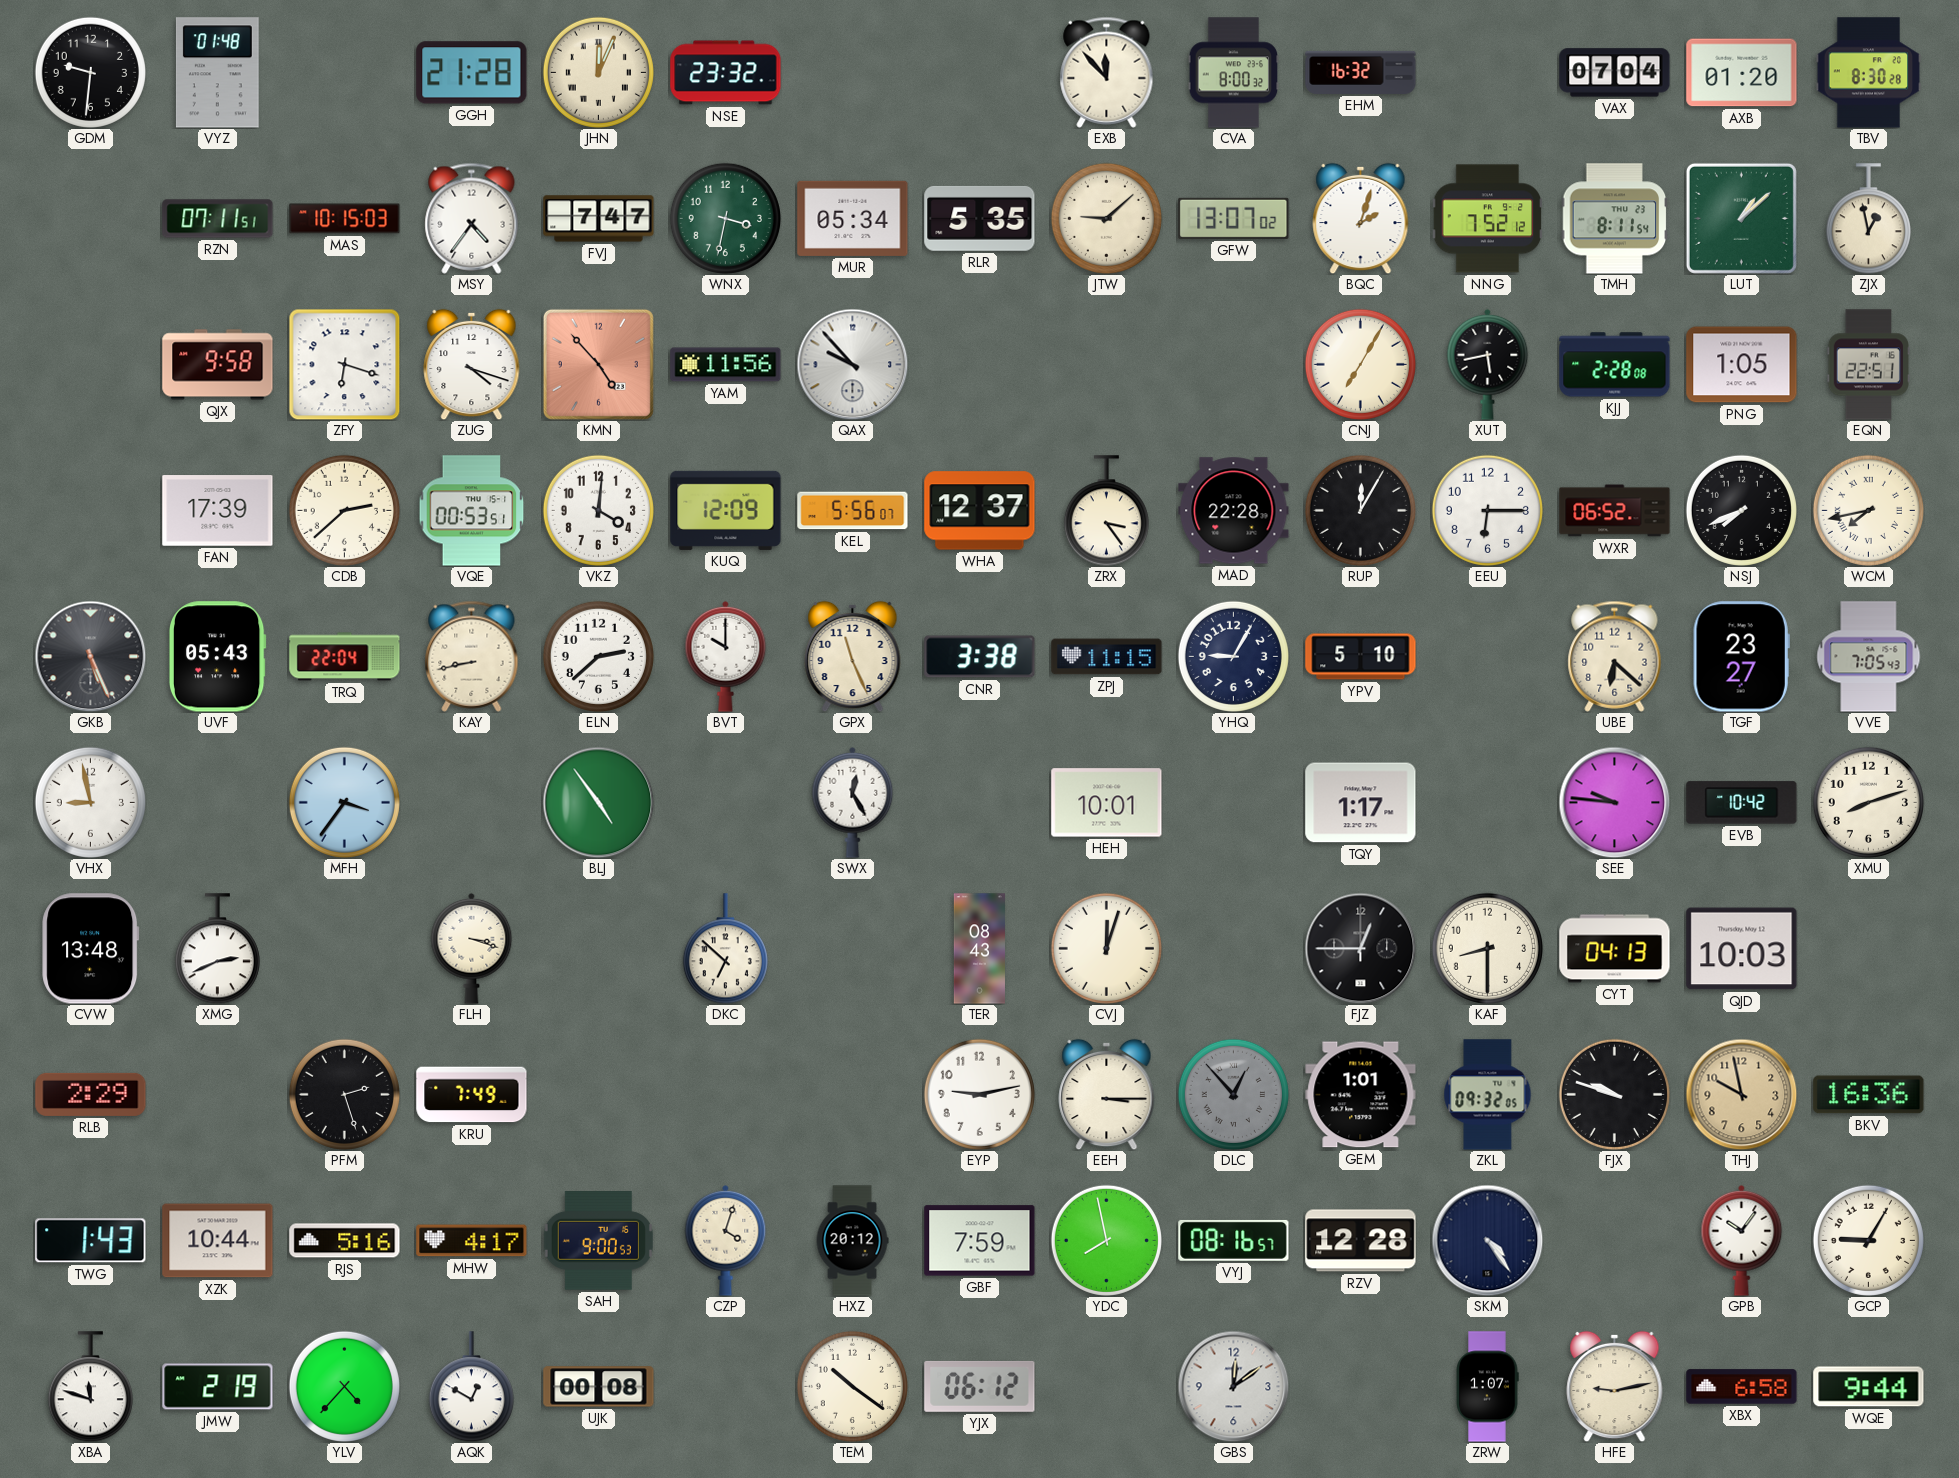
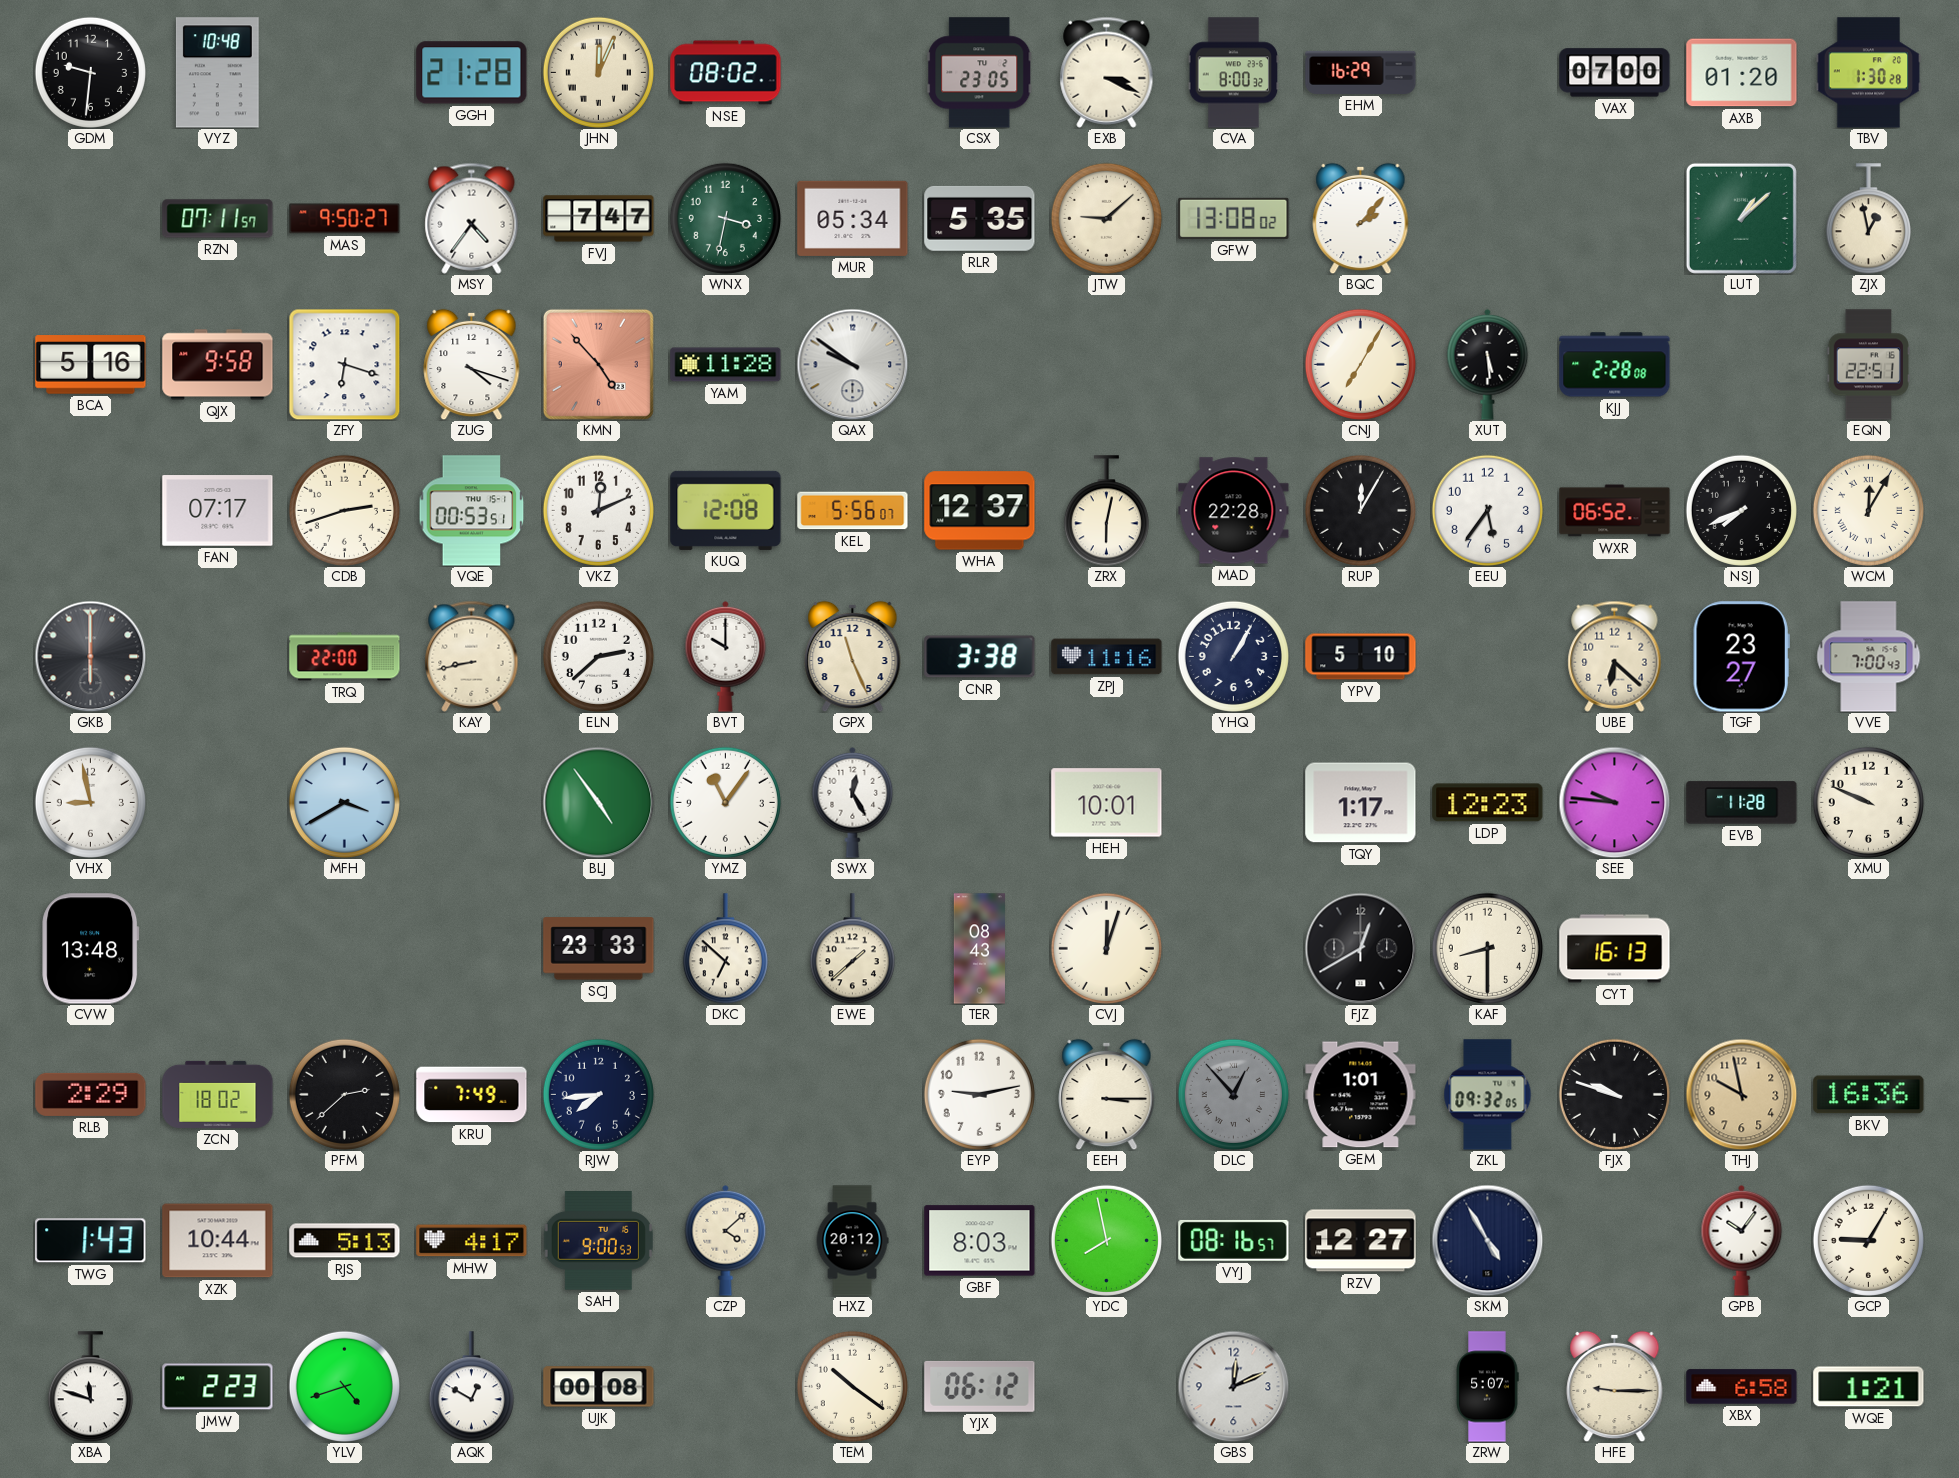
VYZ: 01:48 -> 10:48
NSE: 23:32 -> 08:02
CSX: none -> 23:05
EXB: 11:53 -> 3:19
EHM: 16:32 -> 16:29
VAX: 07:04 -> 07:00
TBV: 8:30 -> 1:30
RZN: 07:11:51 -> 07:11:57
MAS: 10:15 -> 9:50
GFW: 13:07 -> 13:08
BQC: 2:03 -> 2:07
NNG: 7:52 -> none
TMH: 8:11 -> none
BCA: none -> 5:16
YAM: 11:56 -> 11:28
QAX: 9:53 -> 9:51
XUT: 5:43 -> 5:29
PNG: 1:05 -> none
FAN: 17:39 -> 07:17
CDB: 2:38 -> 2:42
VKZ: 4:01 -> 12:11
KUQ: 12:09 -> 12:08
ZRX: 3:24 -> 6:02
EEU: 6:15 -> 5:36
WCM: 7:43 -> 12:05
GKB: 5:26 -> 6:00
UVF: 05:43 -> none
TRQ: 22:04 -> 22:00
ZPJ: 11:15 -> 11:16
YHQ: 9:05 -> 1:05
VVE: 7:05 -> 7:00
MFH: 3:36 -> 3:40
YMZ: none -> 11:06
LDP: none -> 12:23
EVB: 10:42 -> 11:28
XMU: 8:12 -> 9:49
XMG: 2:41 -> none
FLH: 3:18 -> none
SCJ: none -> 23:33
EWE: none -> 1:38
FJZ: 12:45 -> 12:40
CYT: 04:13 -> 16:13
QJD: 10:03 -> none
ZCN: none -> 18:02
PFM: 2:27 -> 2:38
RJW: none -> 7:44
RJS: 5:16 -> 5:13
CZP: 4:03 -> 4:08
GBF: 7:59 -> 8:03
RZV: 12:28 -> 12:27
SKM: 4:24 -> 4:55
JMW: 2:19 -> 2:23
YLV: 4:37 -> 4:42
GBS: 12:09 -> 12:11
ZRW: 1:07 -> 5:07
HFE: 9:13 -> 9:15
WQE: 9:44 -> 1:21
